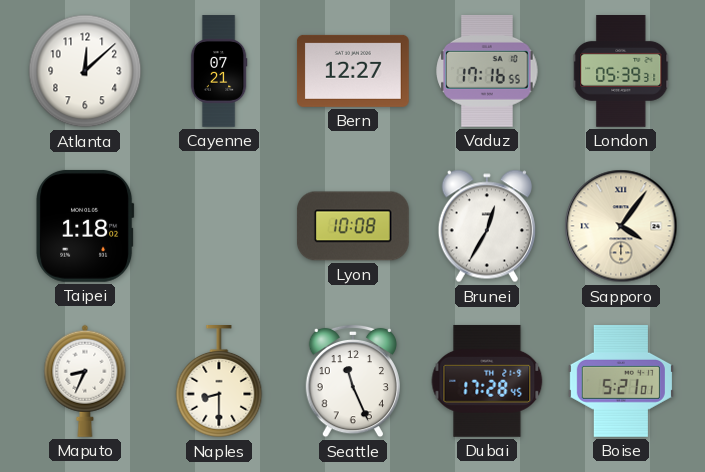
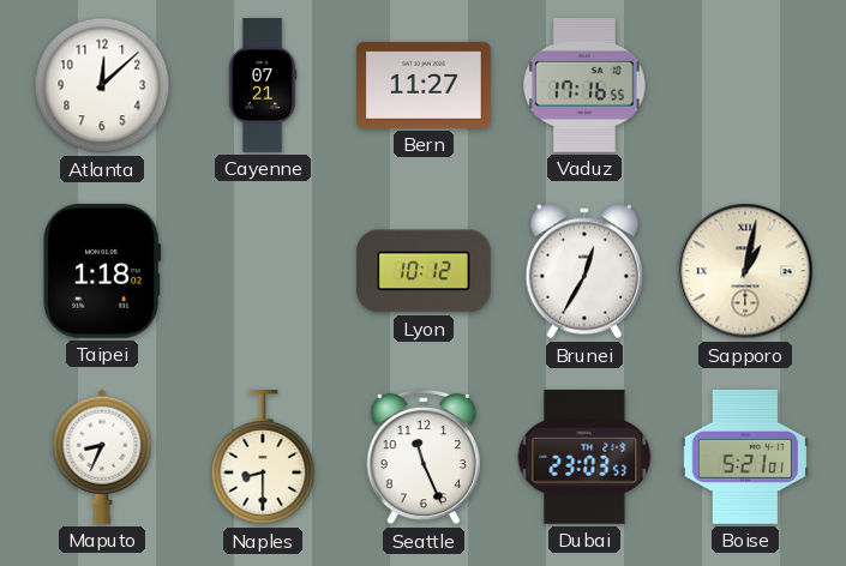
Bern: 12:27 -> 11:27
London: 05:39 -> none
Lyon: 10:08 -> 10:12
Sapporo: 4:06 -> 1:02
Dubai: 17:28 -> 23:03
